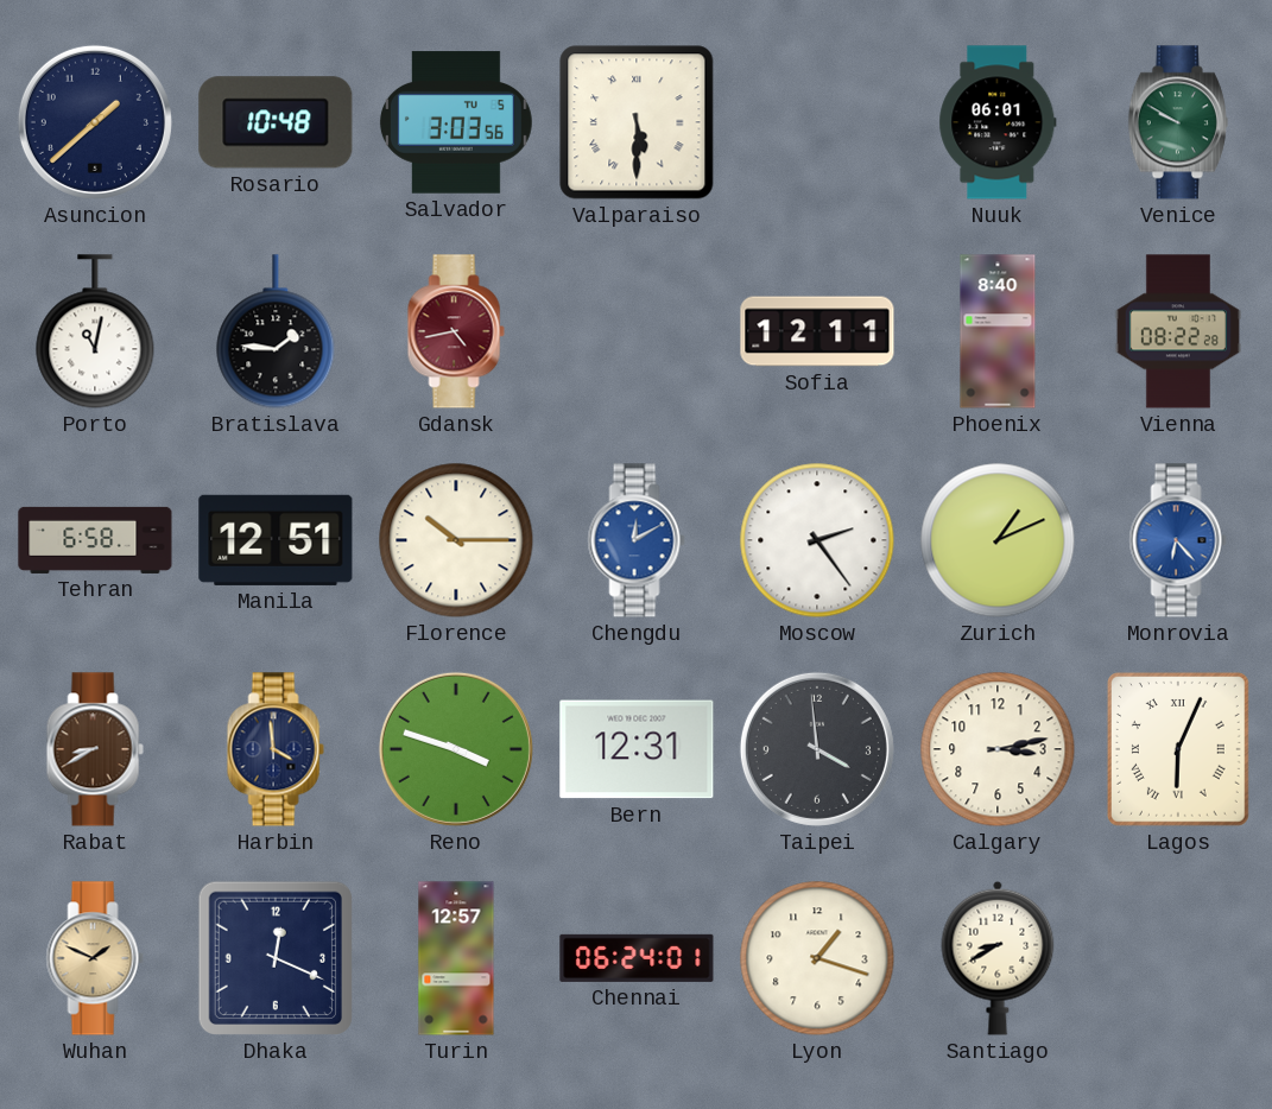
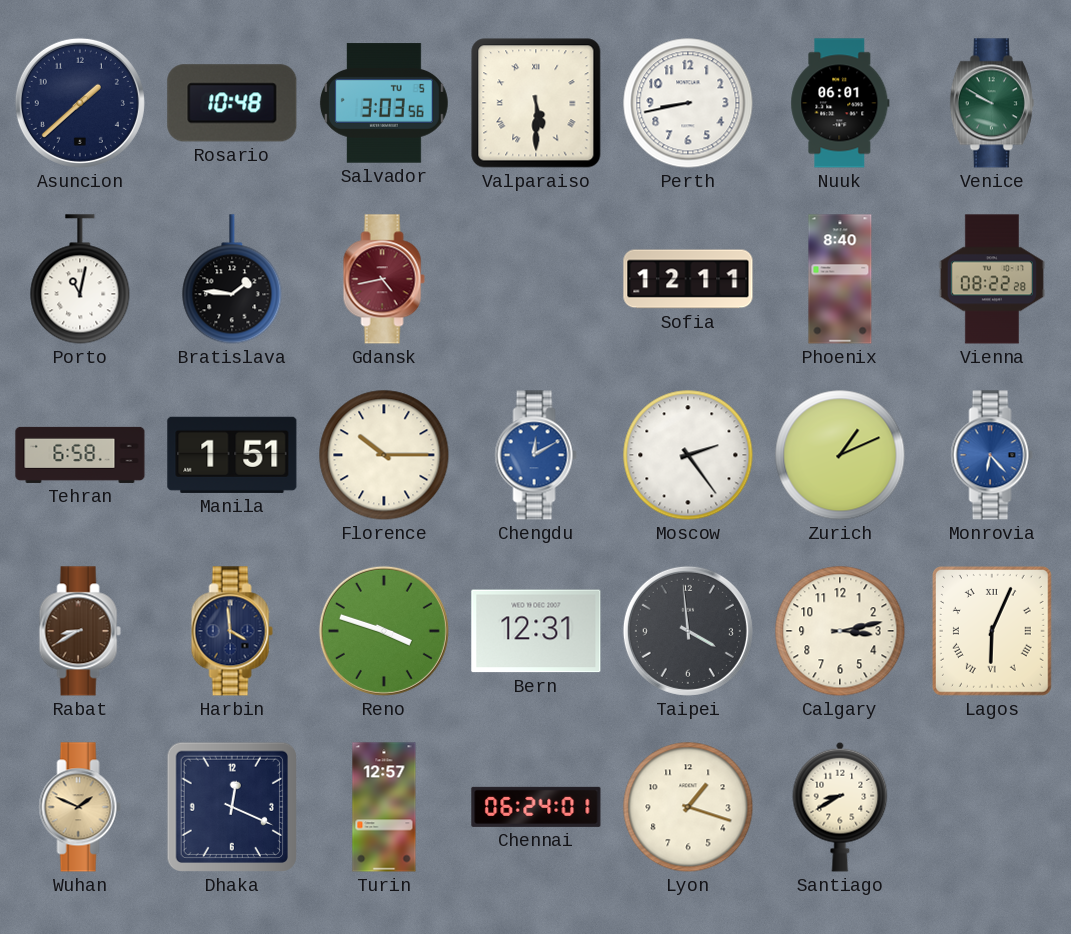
Perth: none -> 8:43
Manila: 12:51 -> 1:51
